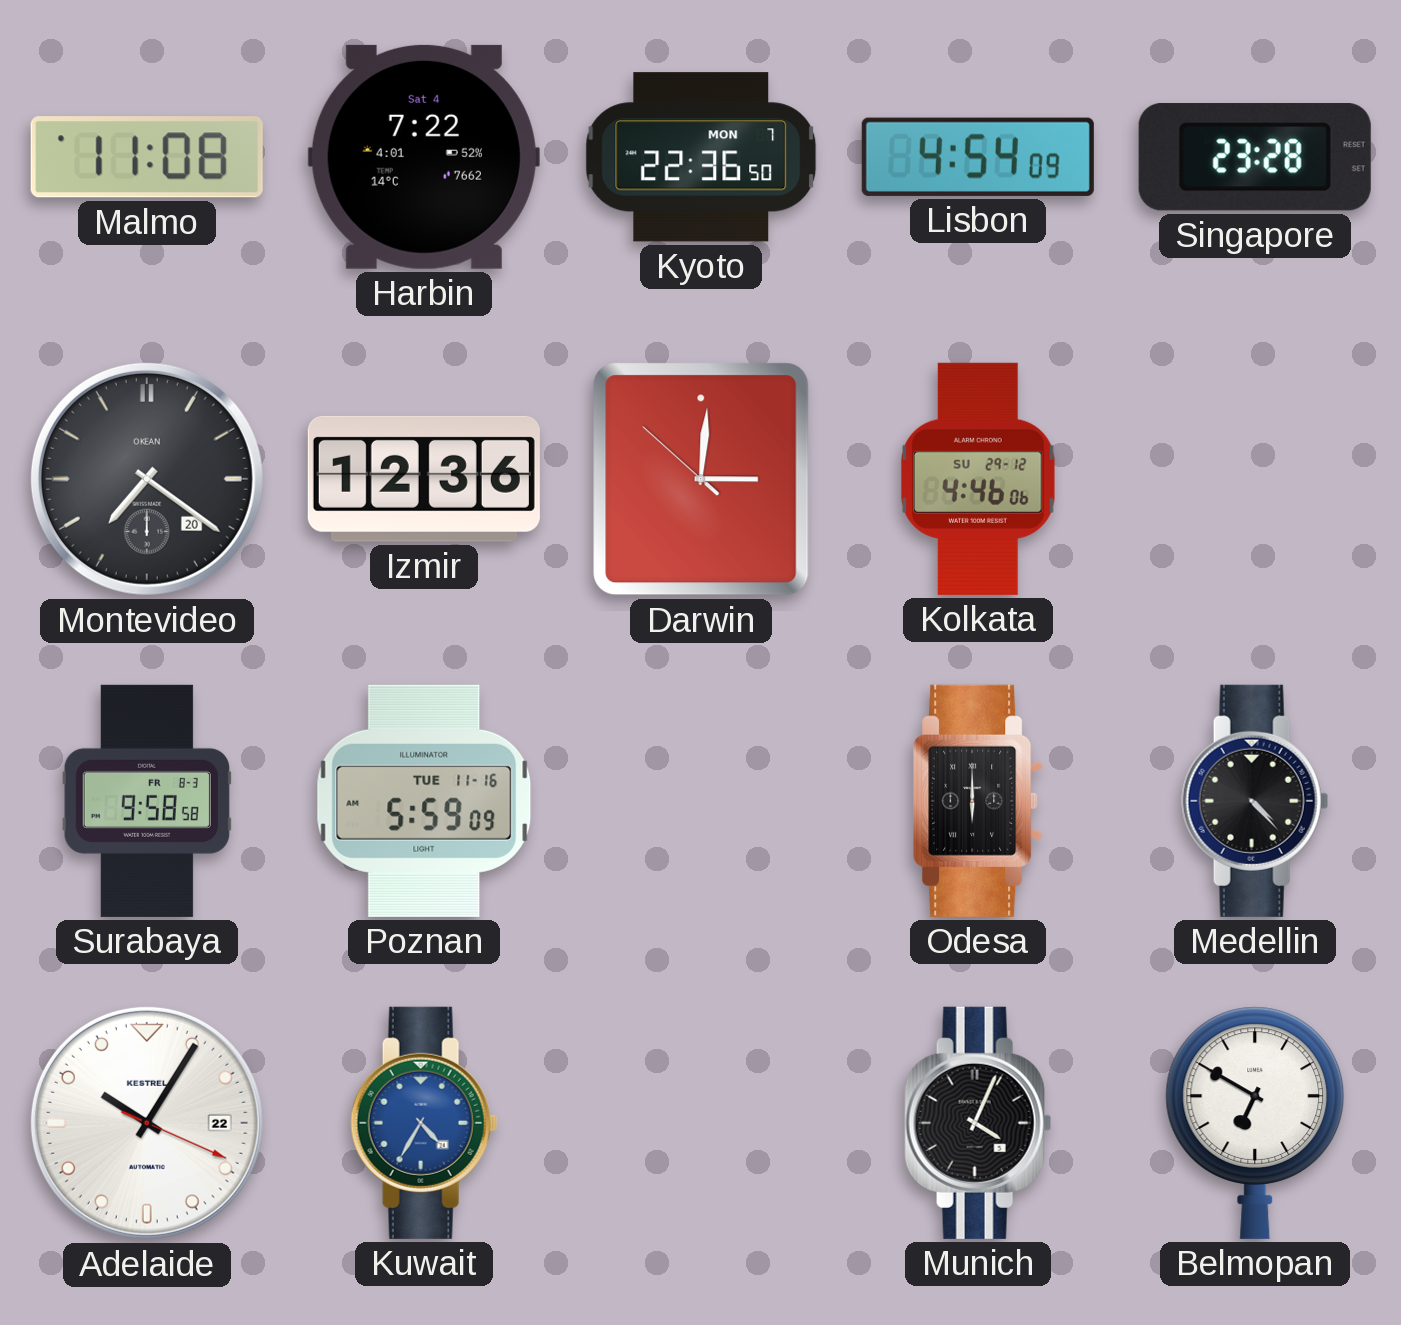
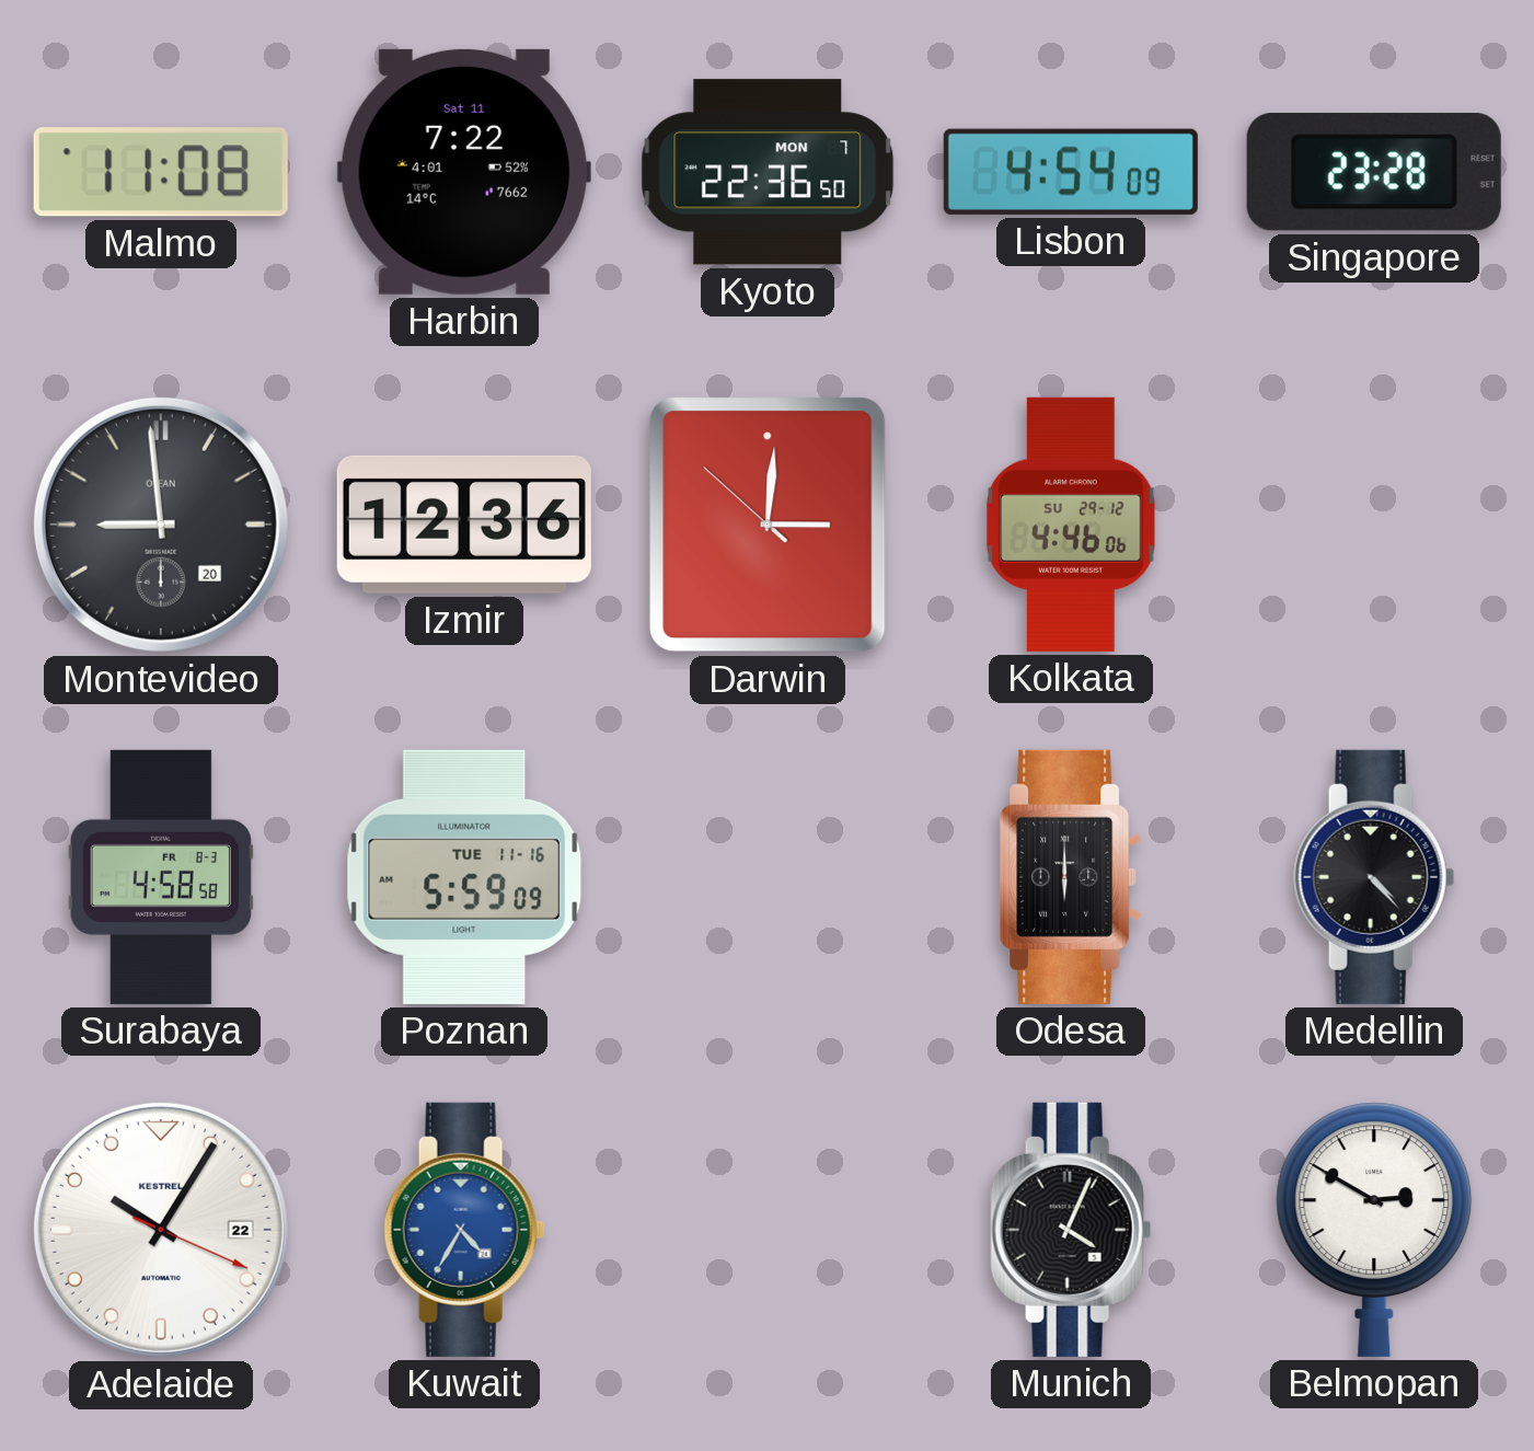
Harbin date: Sat 4 -> Sat 11
Montevideo: 7:21 -> 8:59
Surabaya: 9:58 -> 4:58
Belmopan: 6:50 -> 2:50
